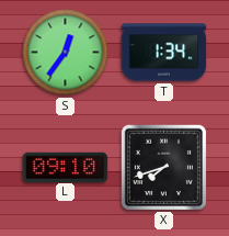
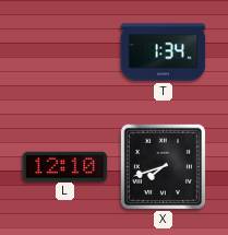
S: 12:36 -> none
L: 09:10 -> 12:10
